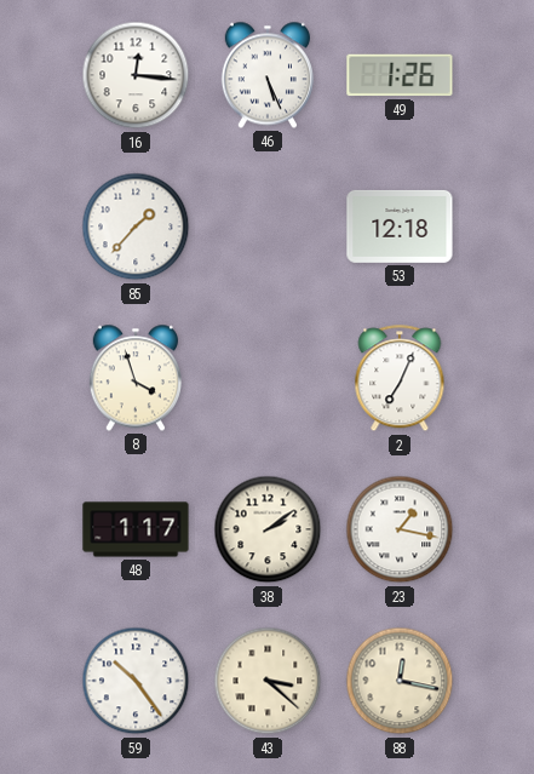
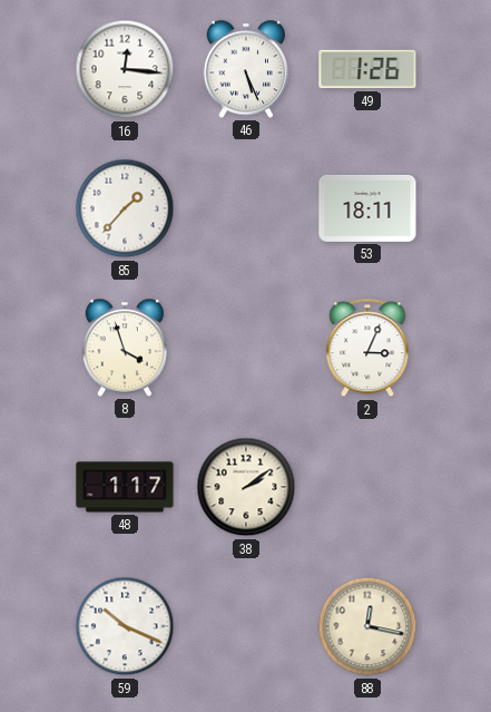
53: 12:18 -> 18:11
2: 7:04 -> 3:04
23: 1:17 -> none
59: 10:24 -> 10:19
43: 3:22 -> none
